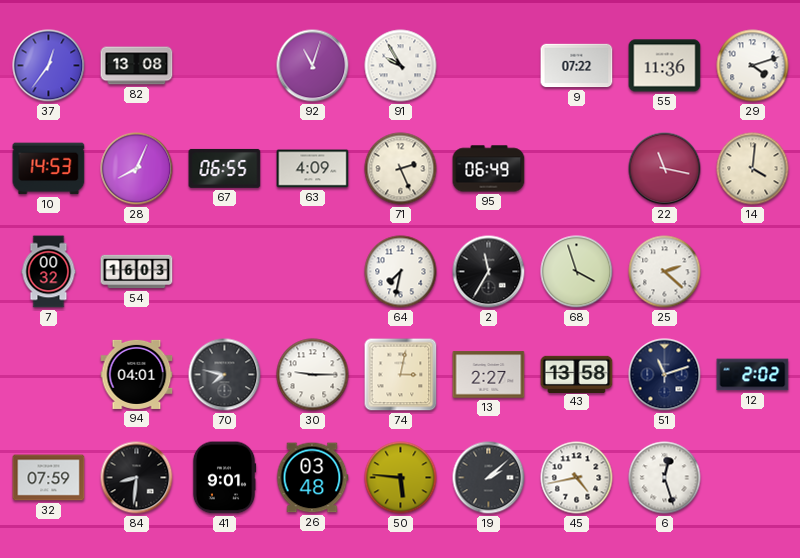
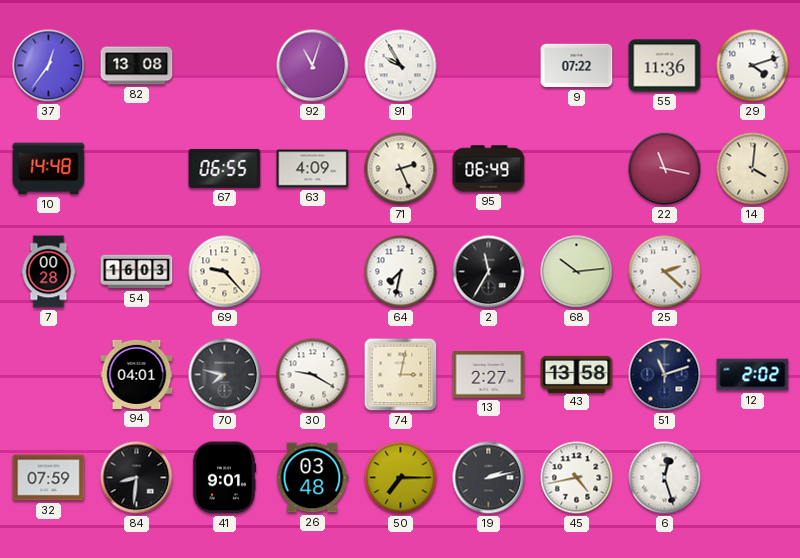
10: 14:53 -> 14:48
28: 8:04 -> none
7: 00:32 -> 00:28
69: none -> 9:23
68: 3:57 -> 10:14
30: 9:15 -> 9:20
50: 5:46 -> 7:15
19: 2:08 -> 2:13
